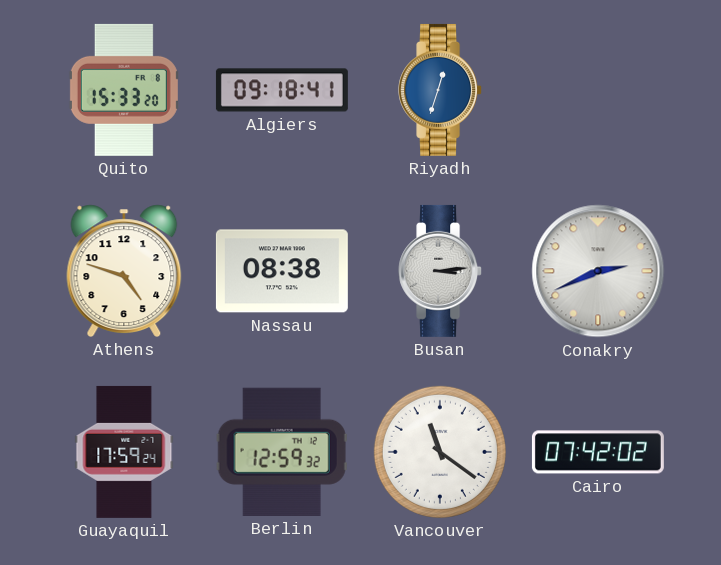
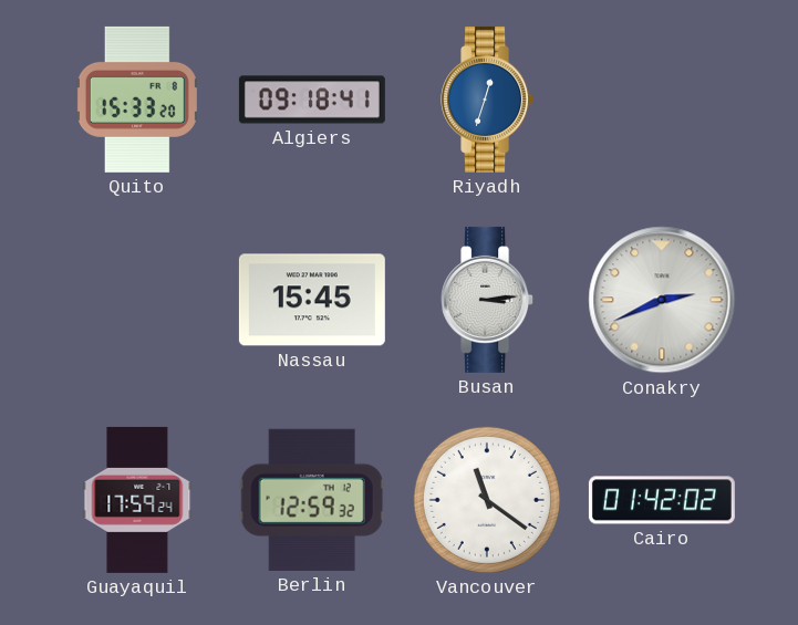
Athens: 4:48 -> none
Nassau: 08:38 -> 15:45
Cairo: 07:42 -> 01:42
